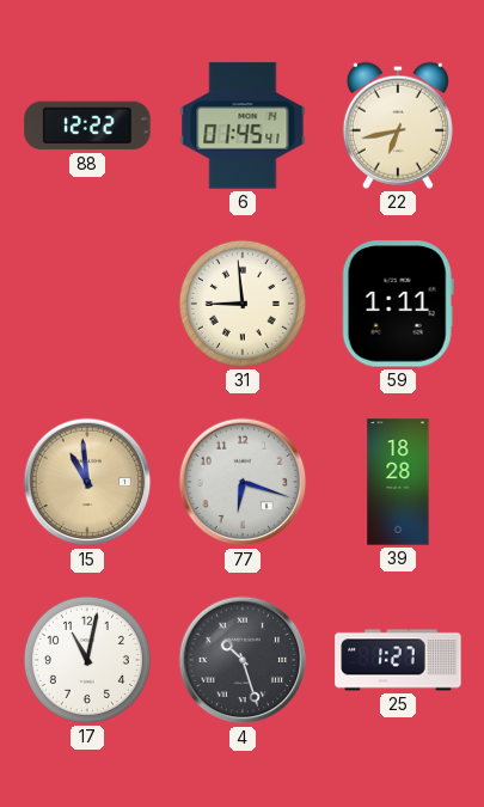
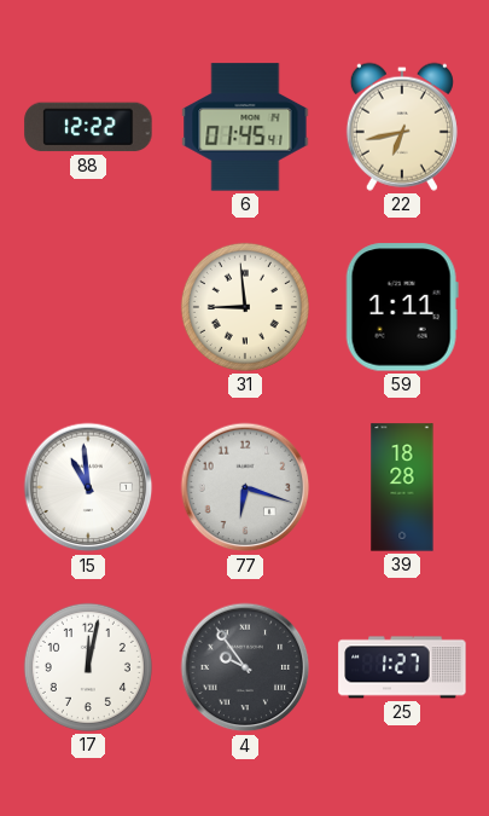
15 dial: champagne -> white
17: 11:02 -> 12:02
4: 10:27 -> 9:54
